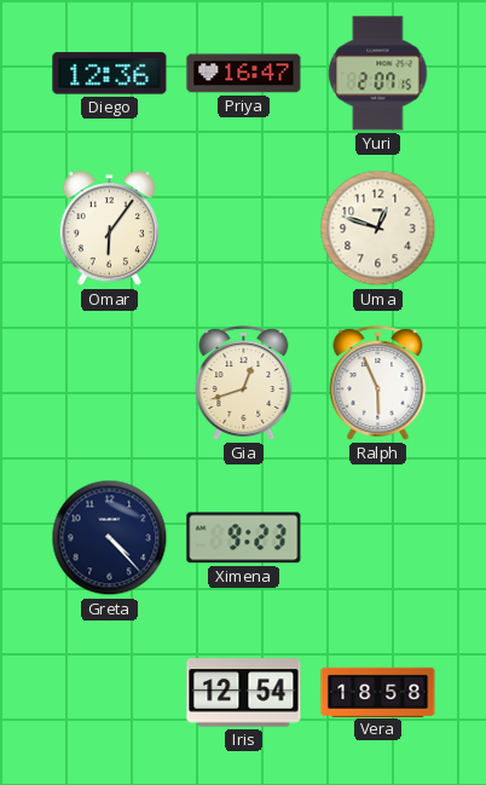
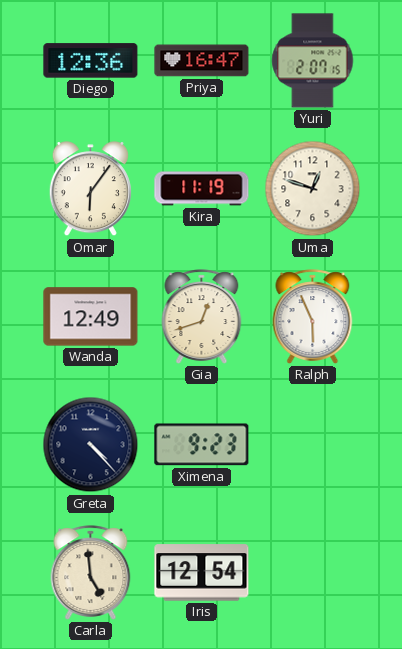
Kira: none -> 11:19
Wanda: none -> 12:49
Carla: none -> 4:59
Vera: 18:58 -> none
